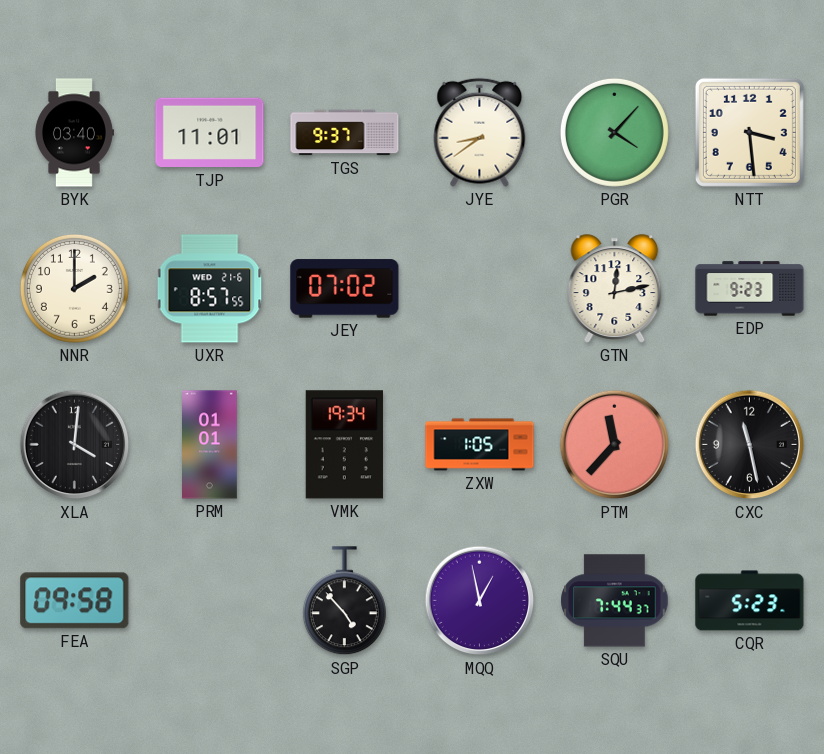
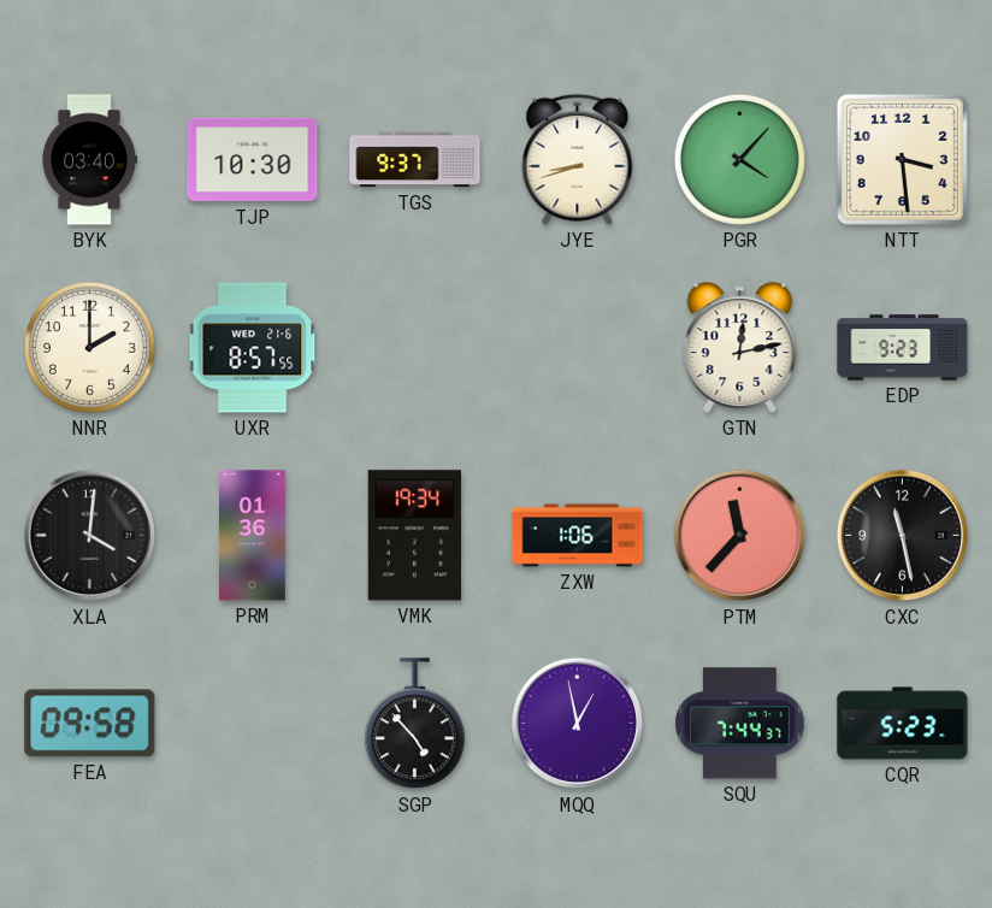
TJP: 11:01 -> 10:30
JYE: 8:39 -> 8:42
JEY: 07:02 -> none
PRM: 01:01 -> 01:36
ZXW: 1:05 -> 1:06
